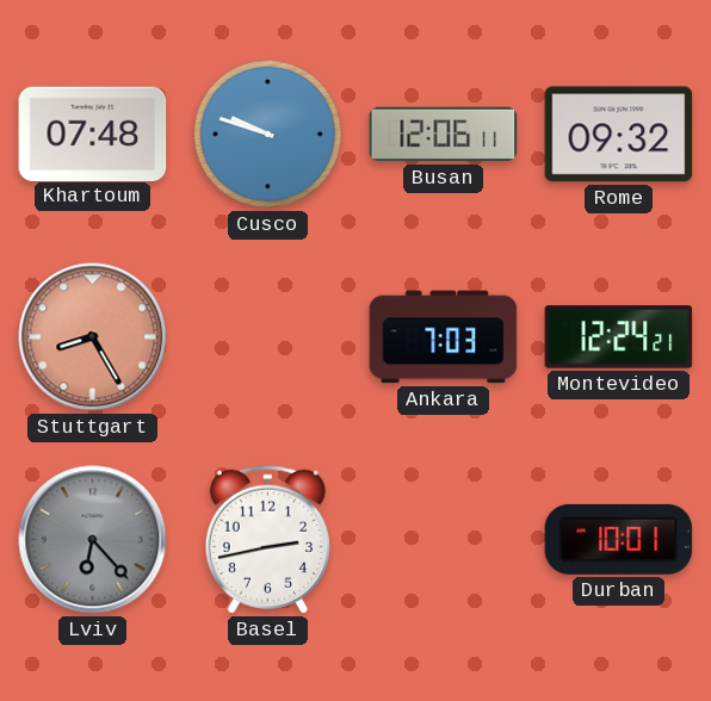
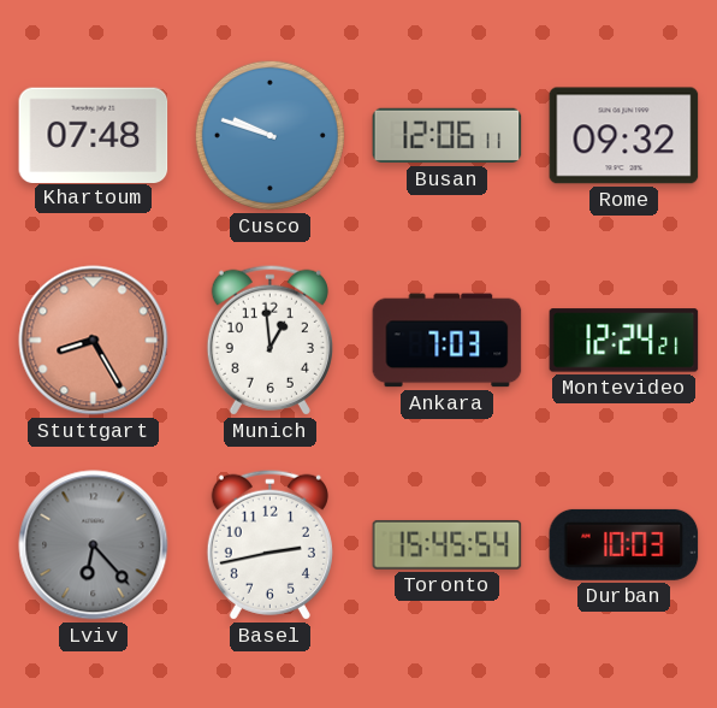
Munich: none -> 12:59
Toronto: none -> 15:45
Durban: 10:01 -> 10:03
